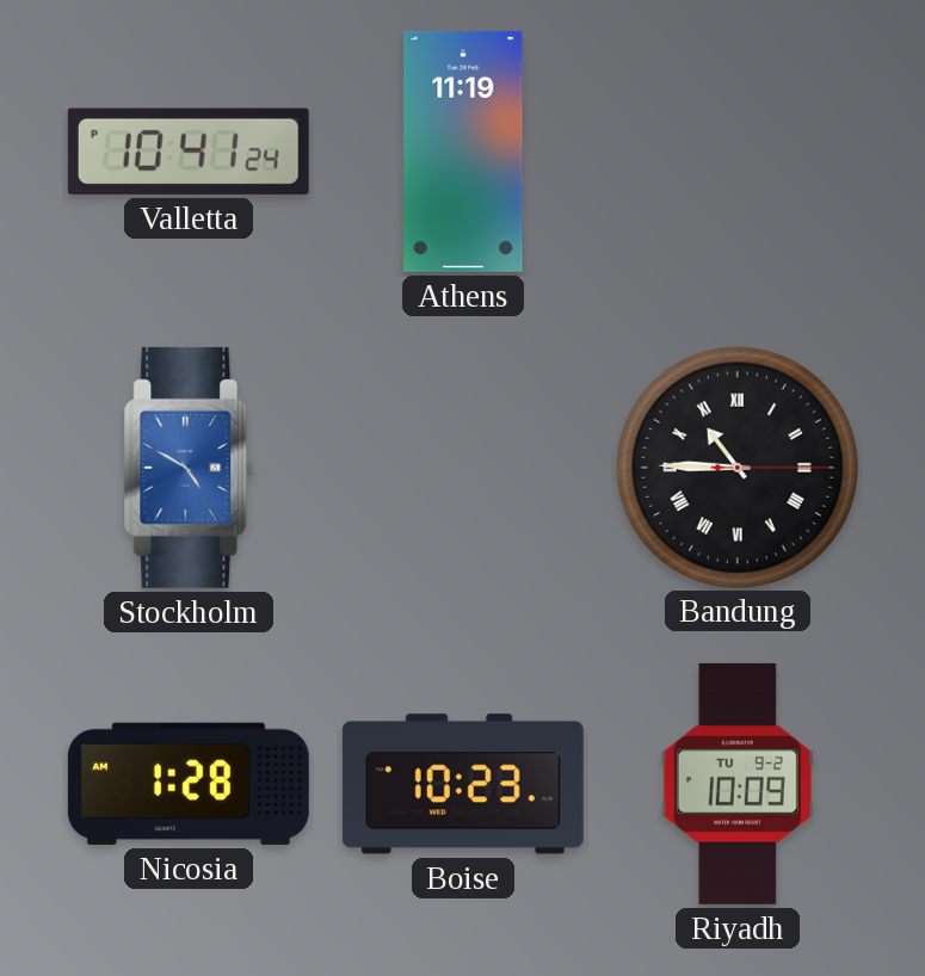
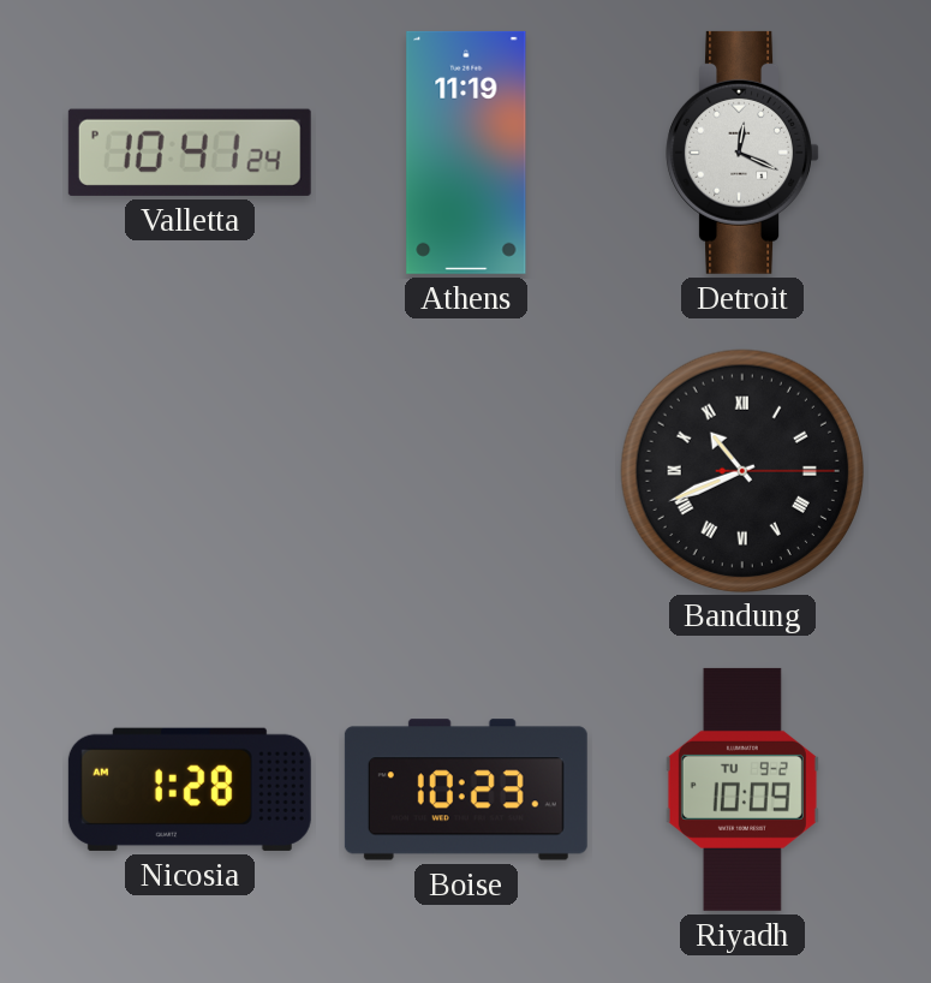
Detroit: none -> 12:19
Stockholm: 4:50 -> none
Bandung: 10:45 -> 10:41
